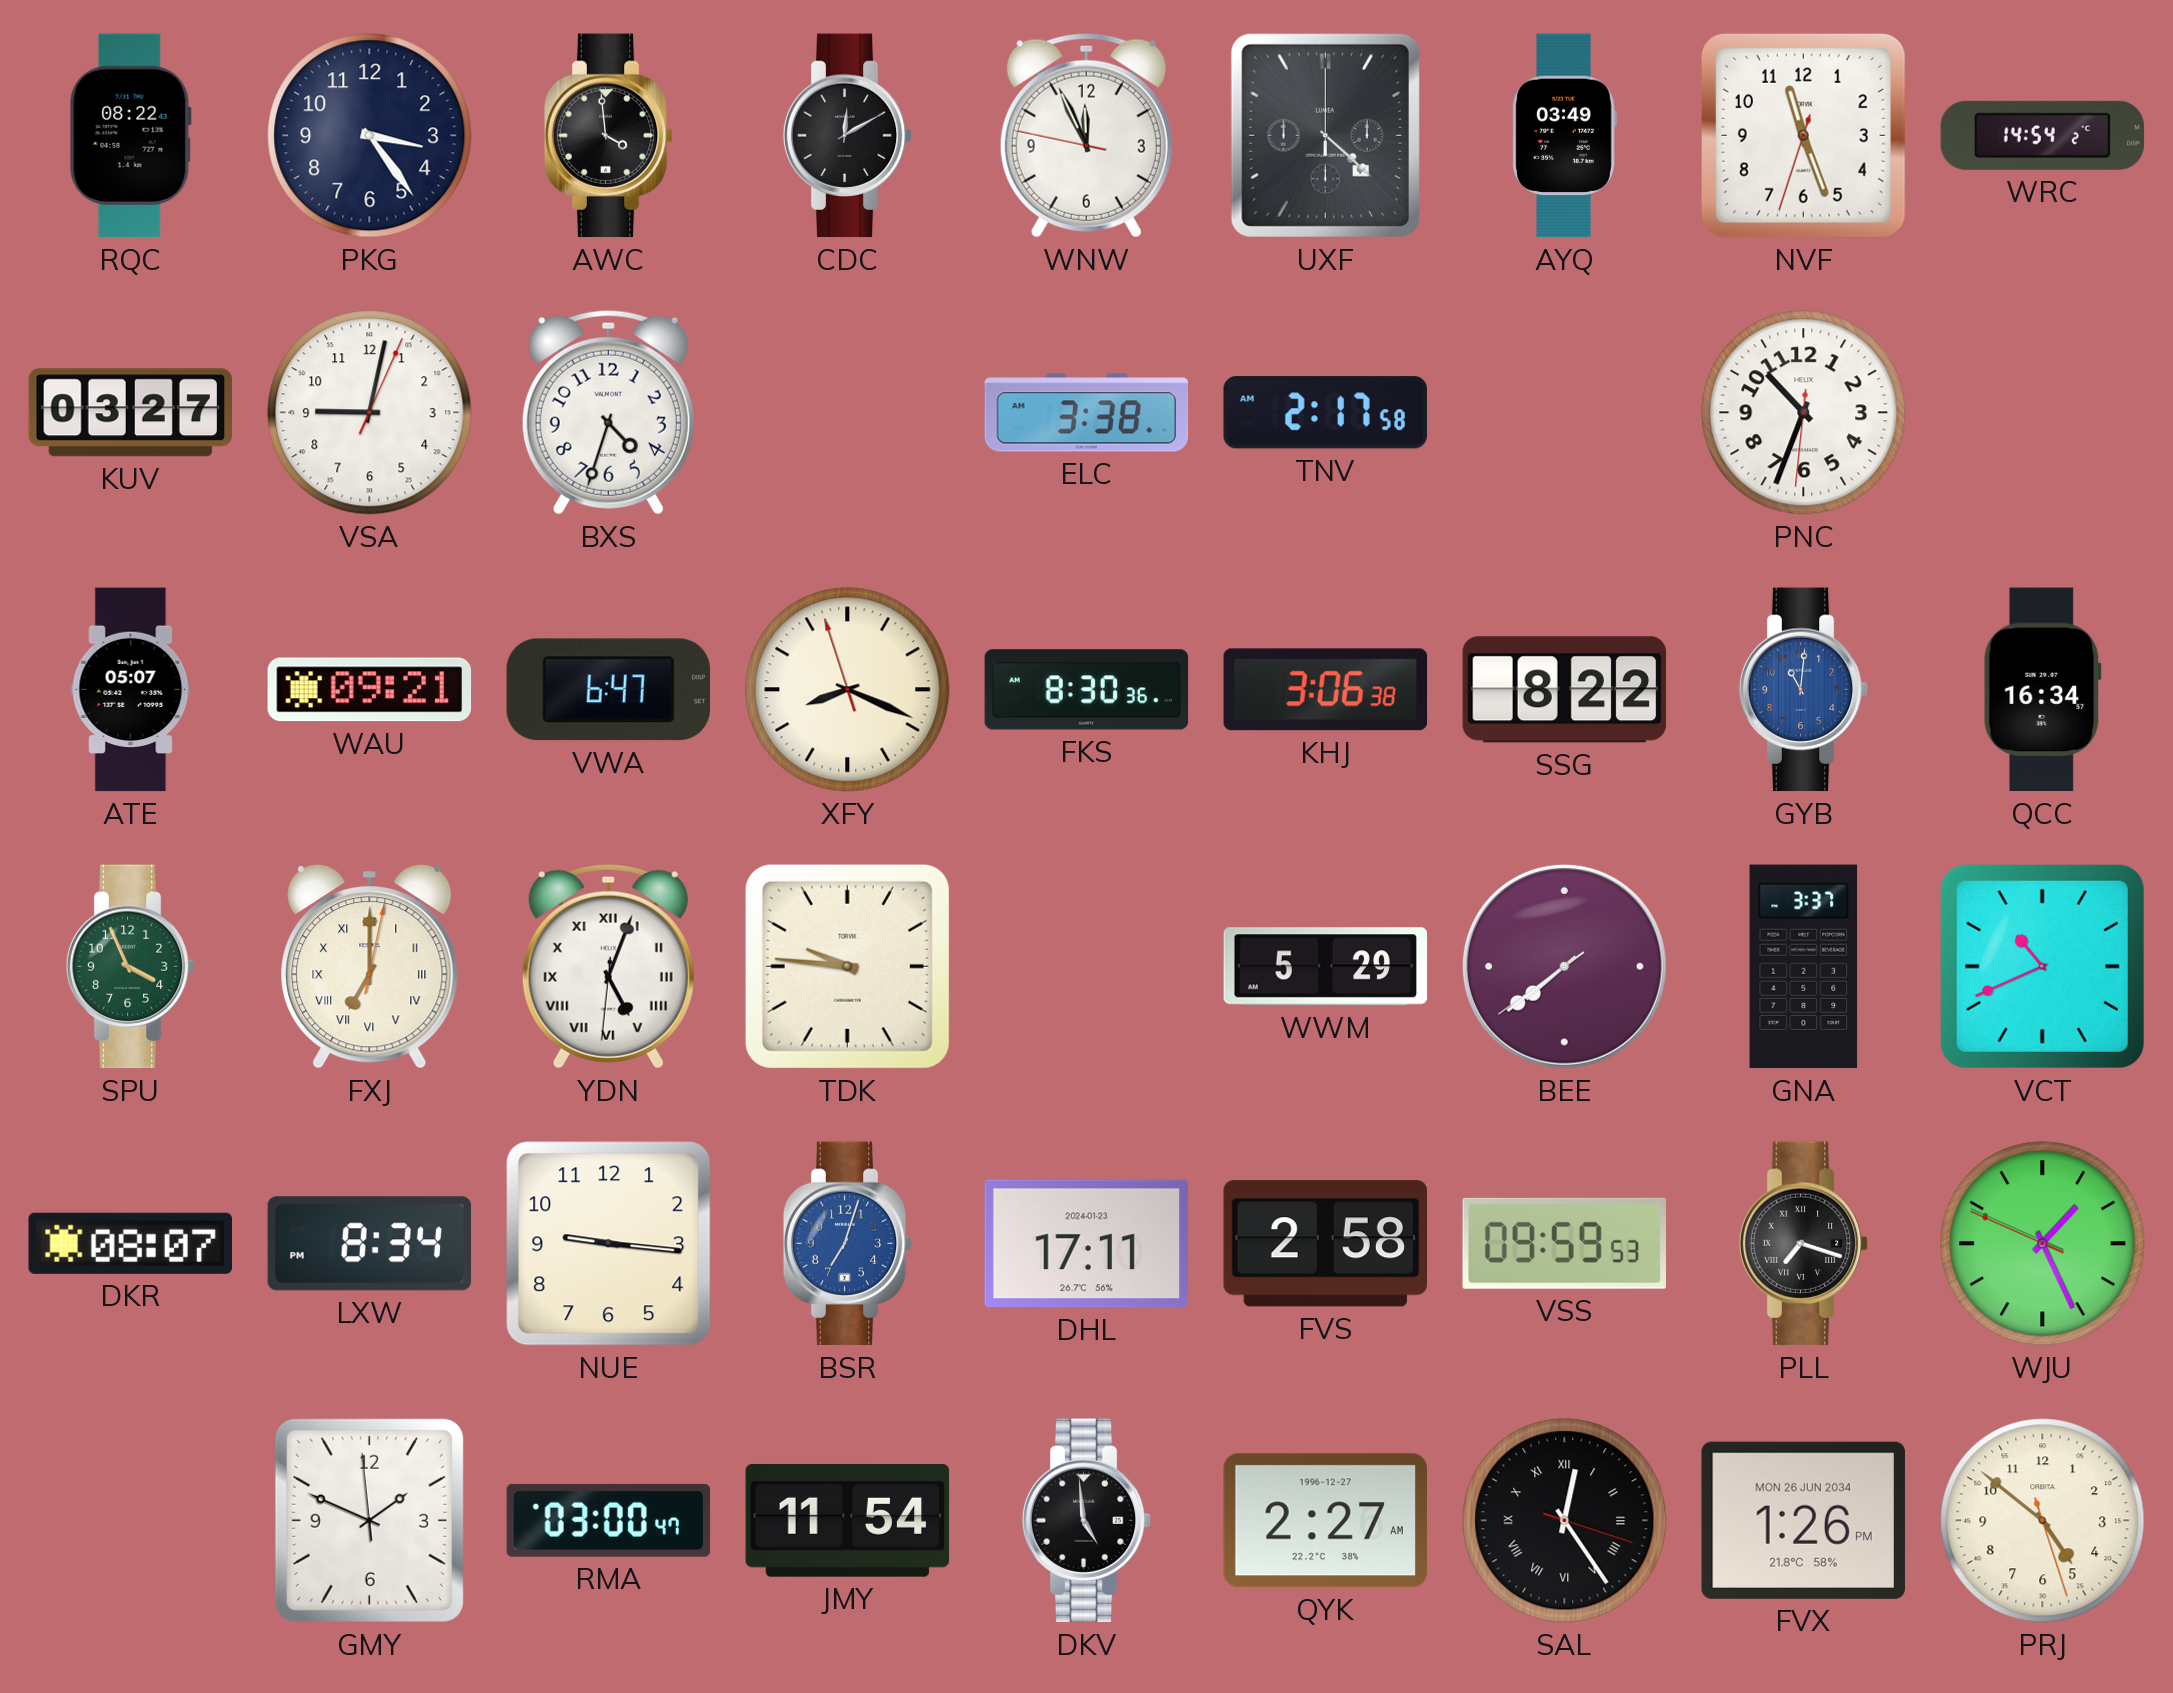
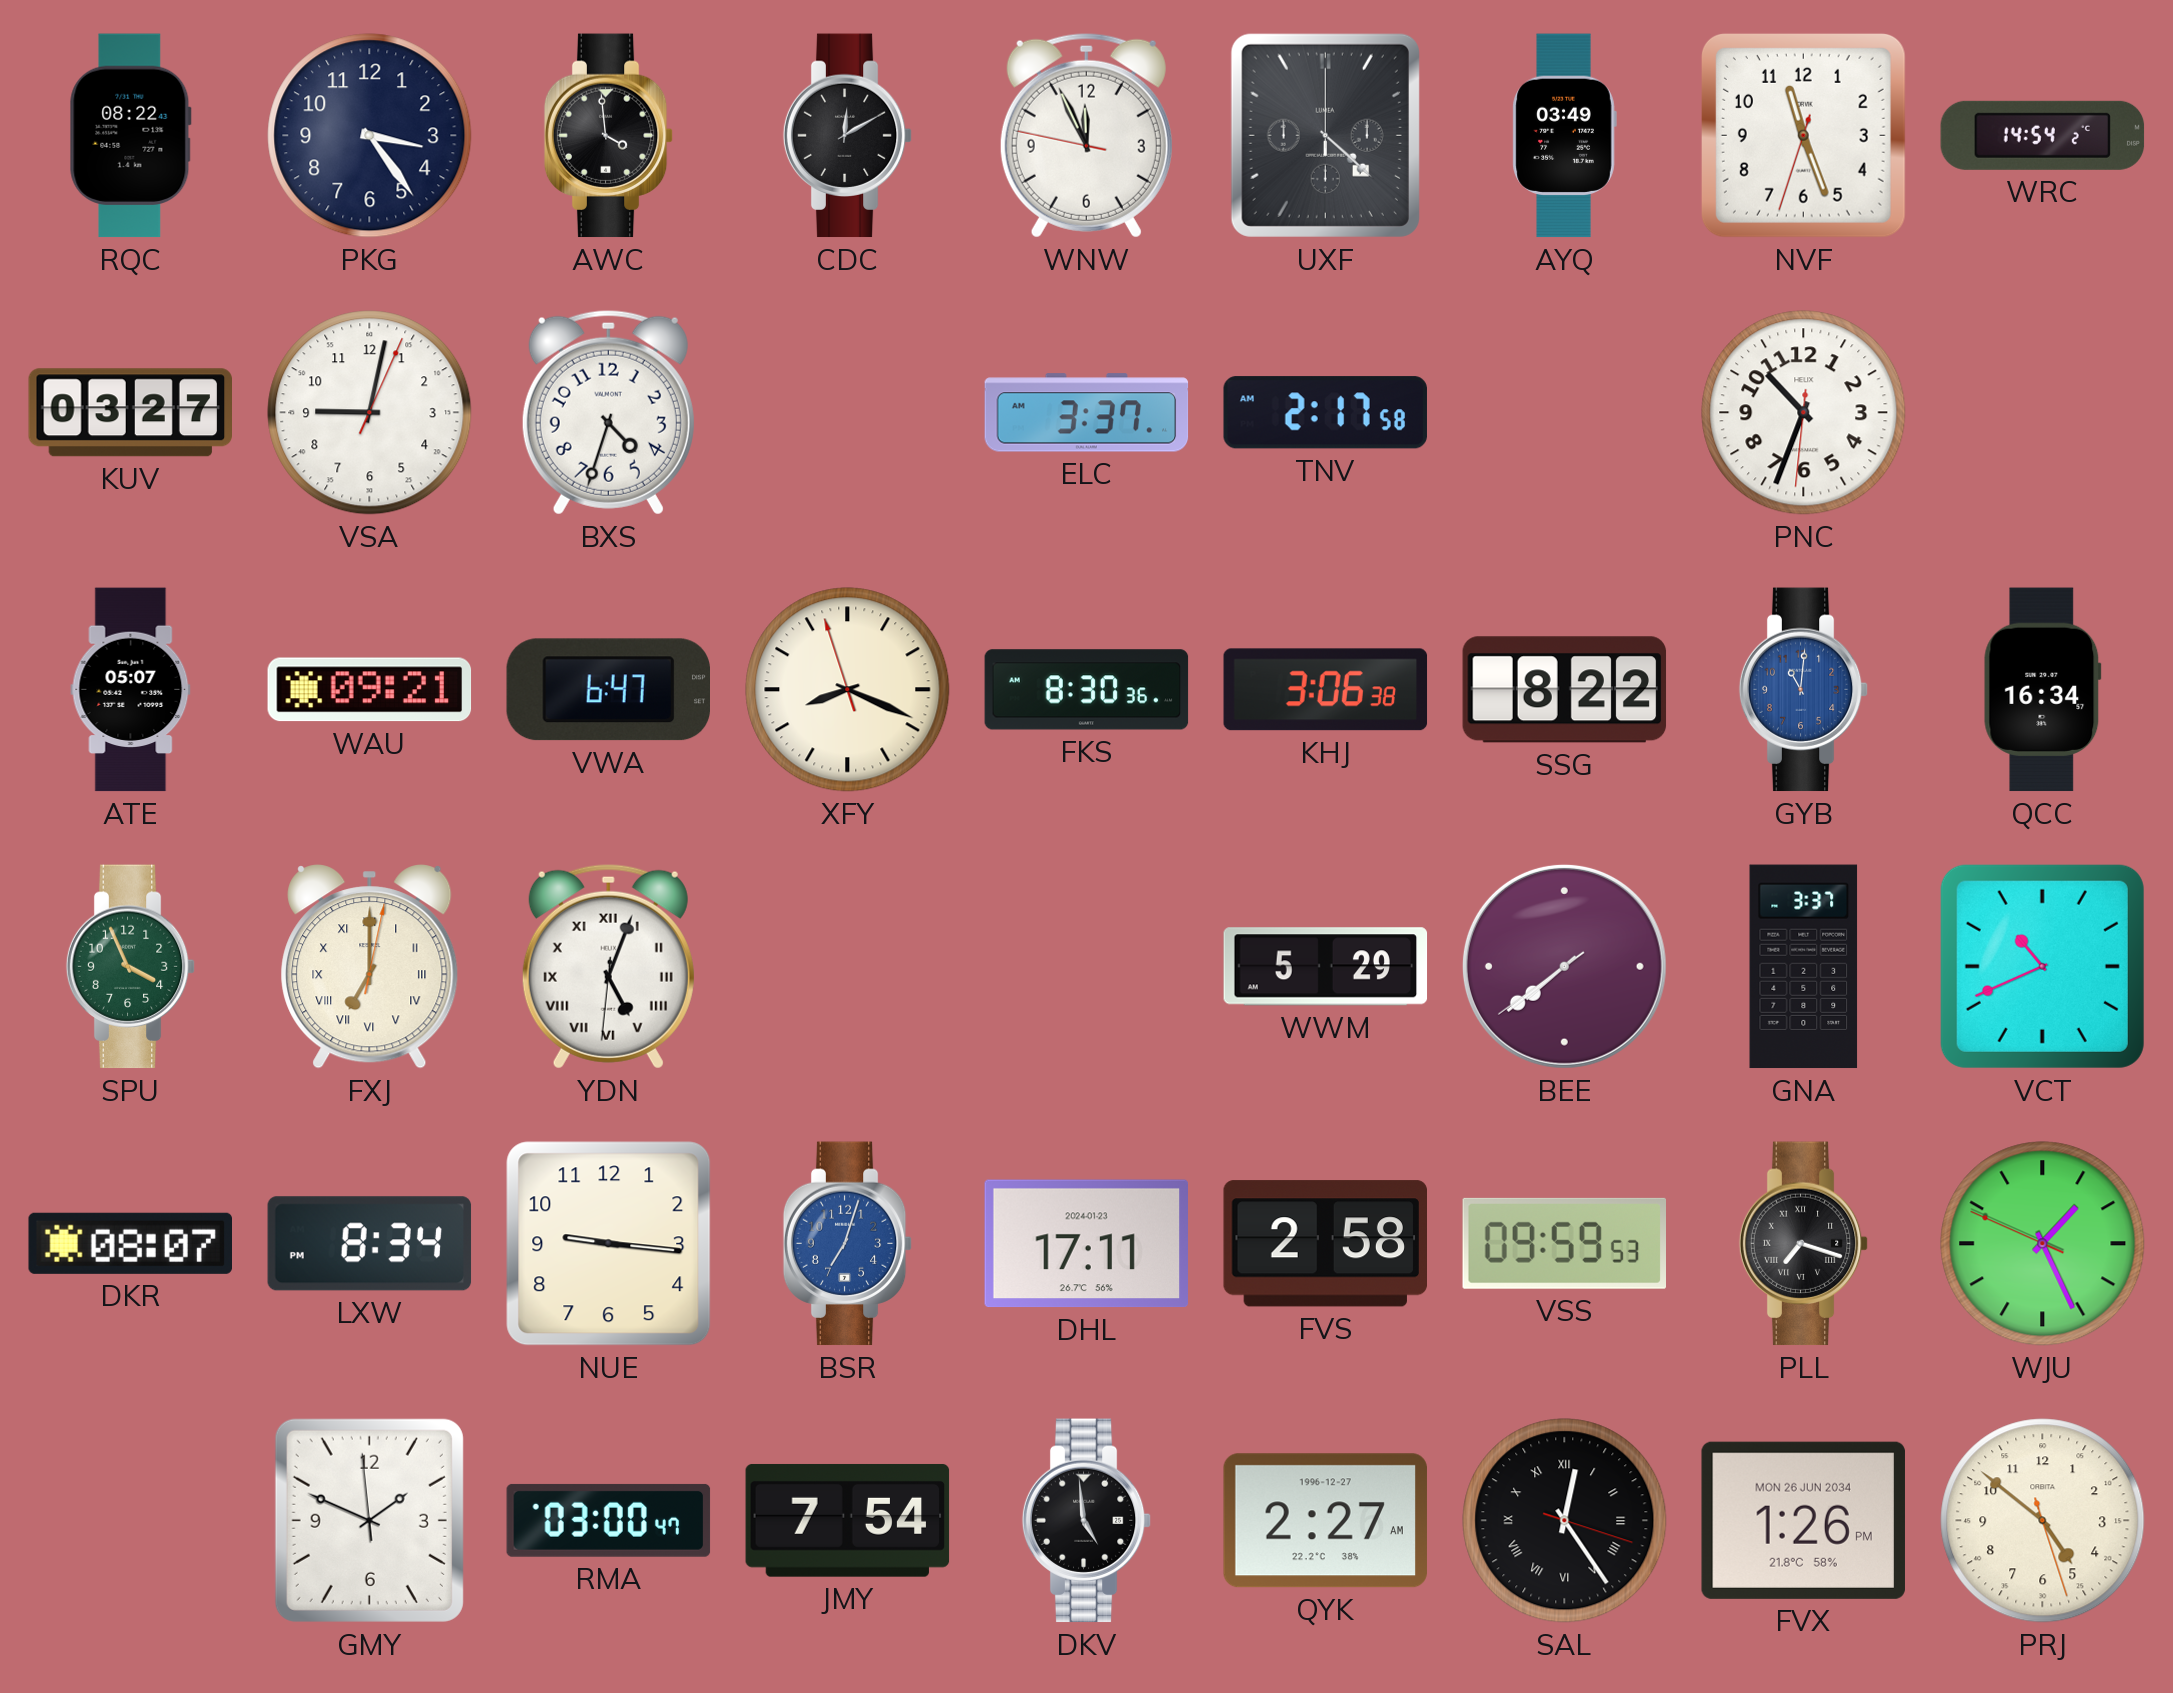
ELC: 3:38 -> 3:37
TDK: 9:46 -> none
JMY: 11:54 -> 7:54
